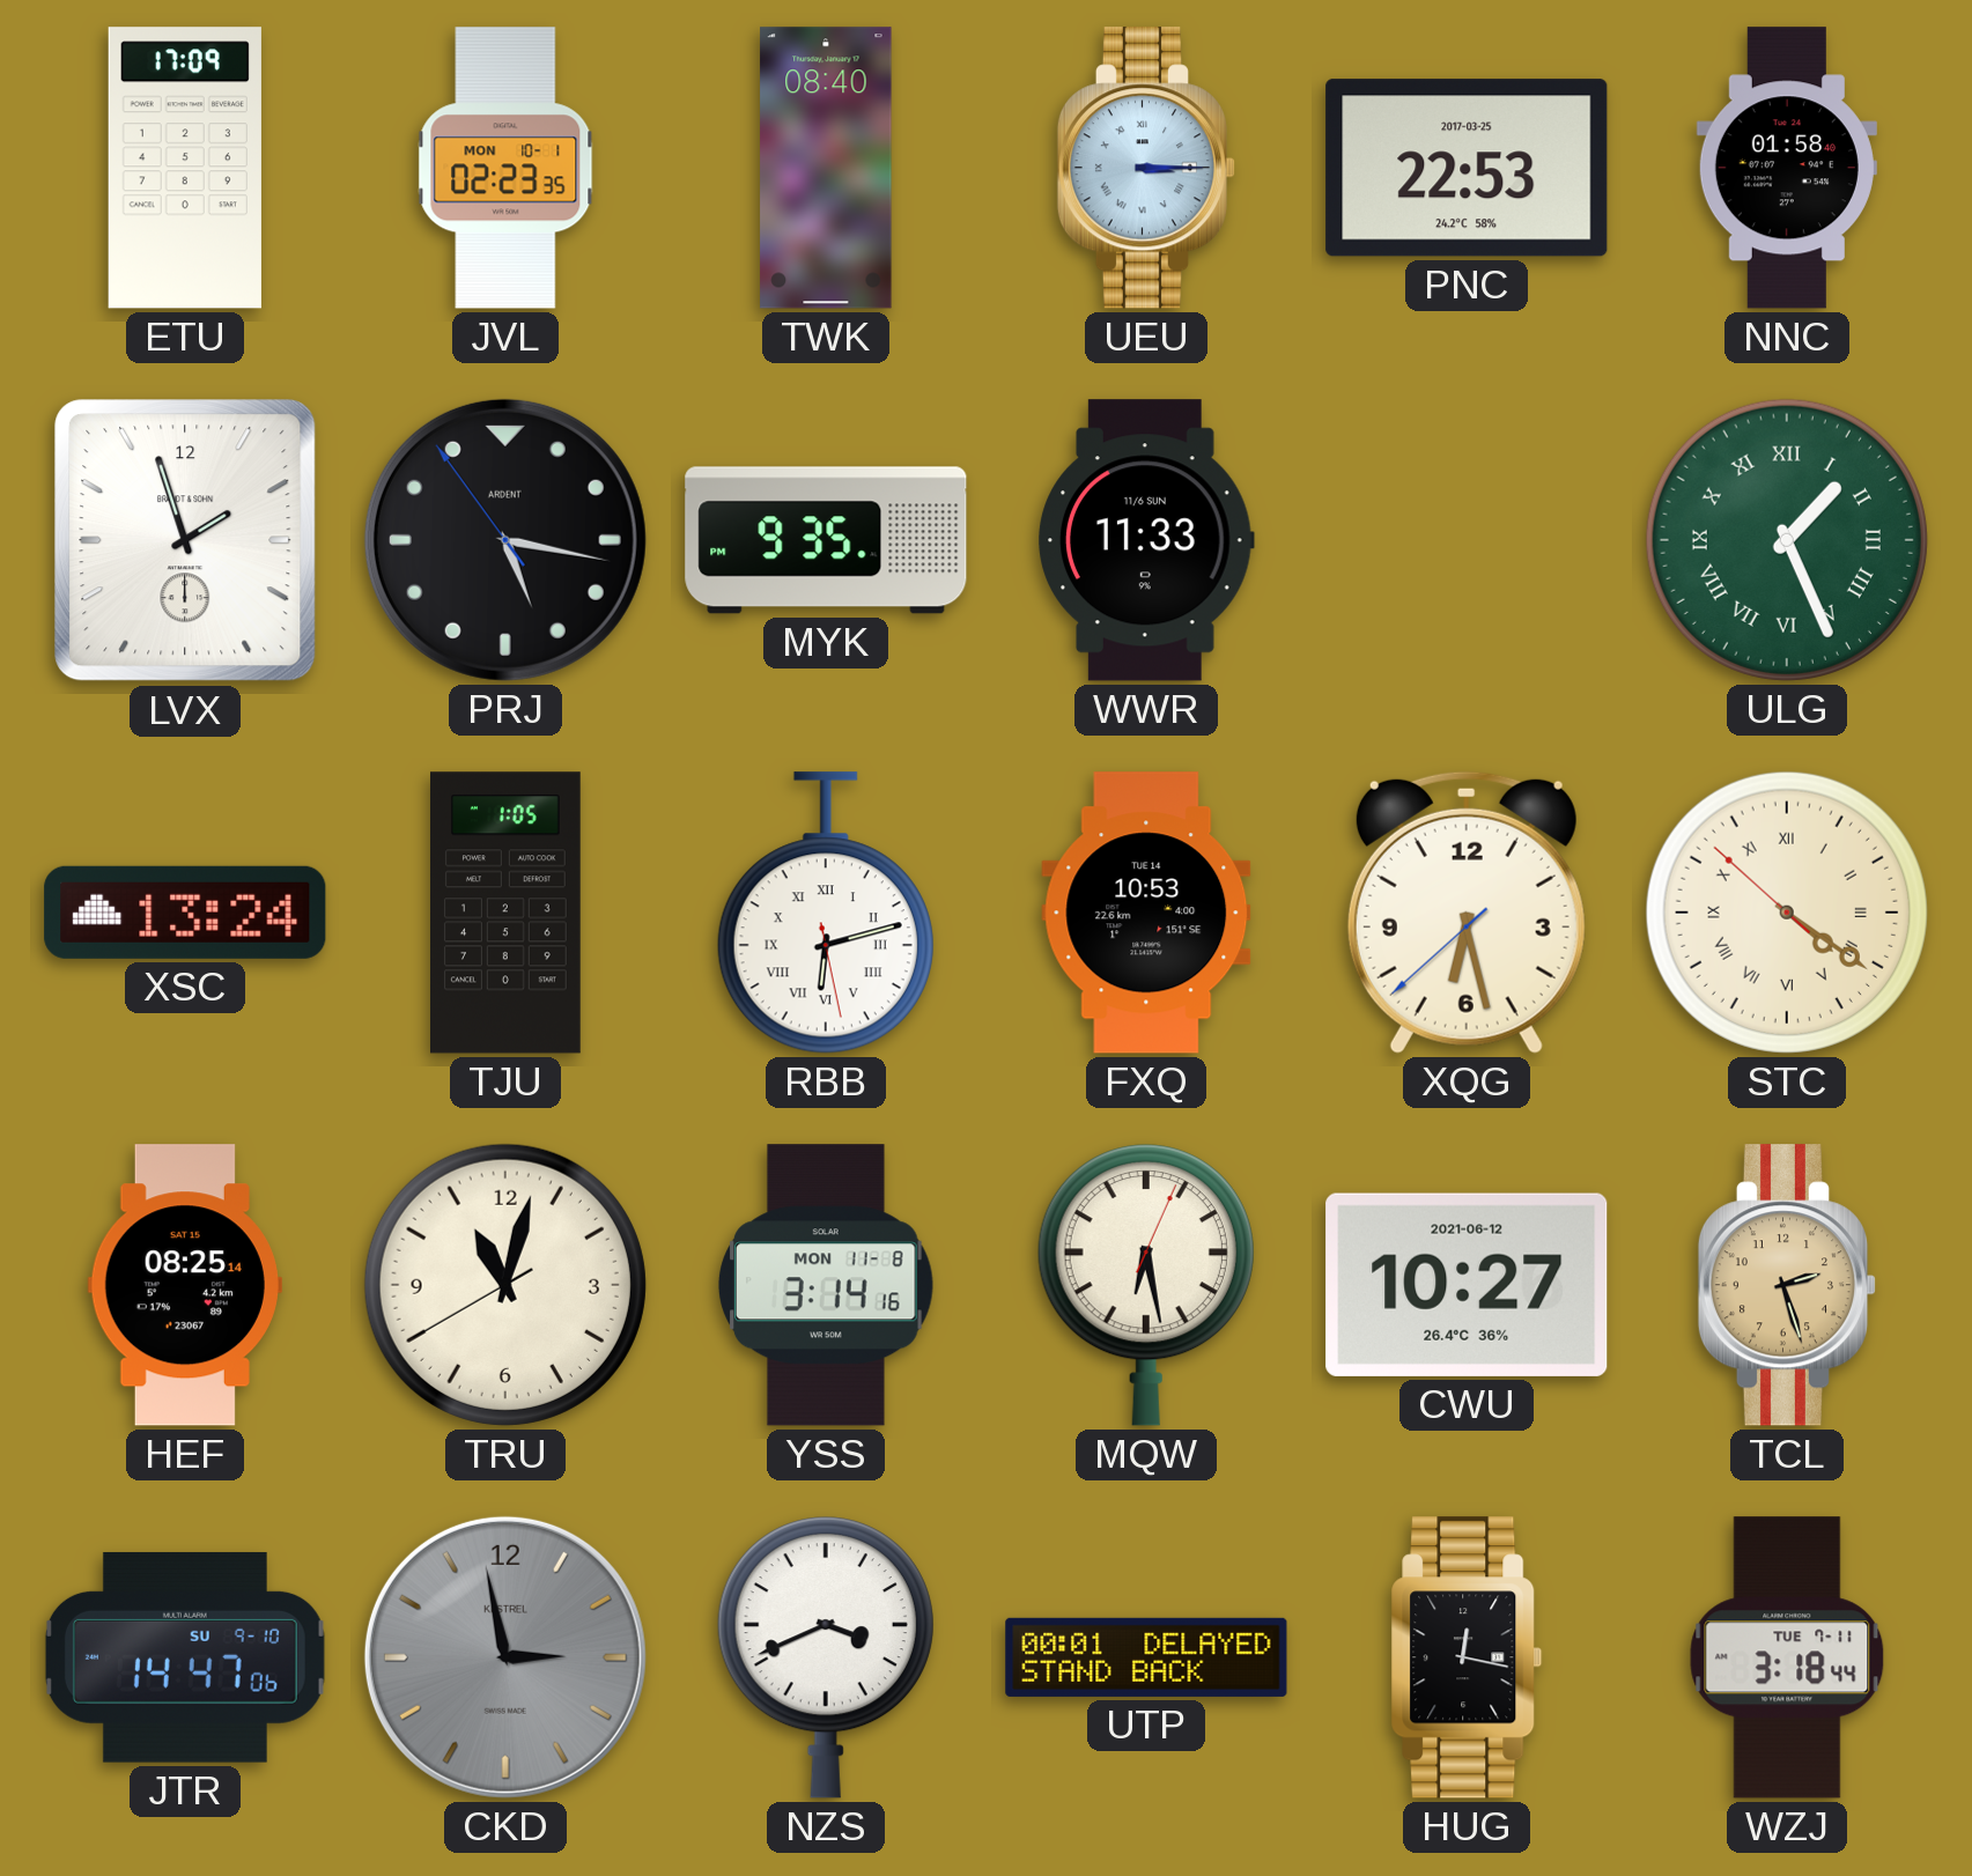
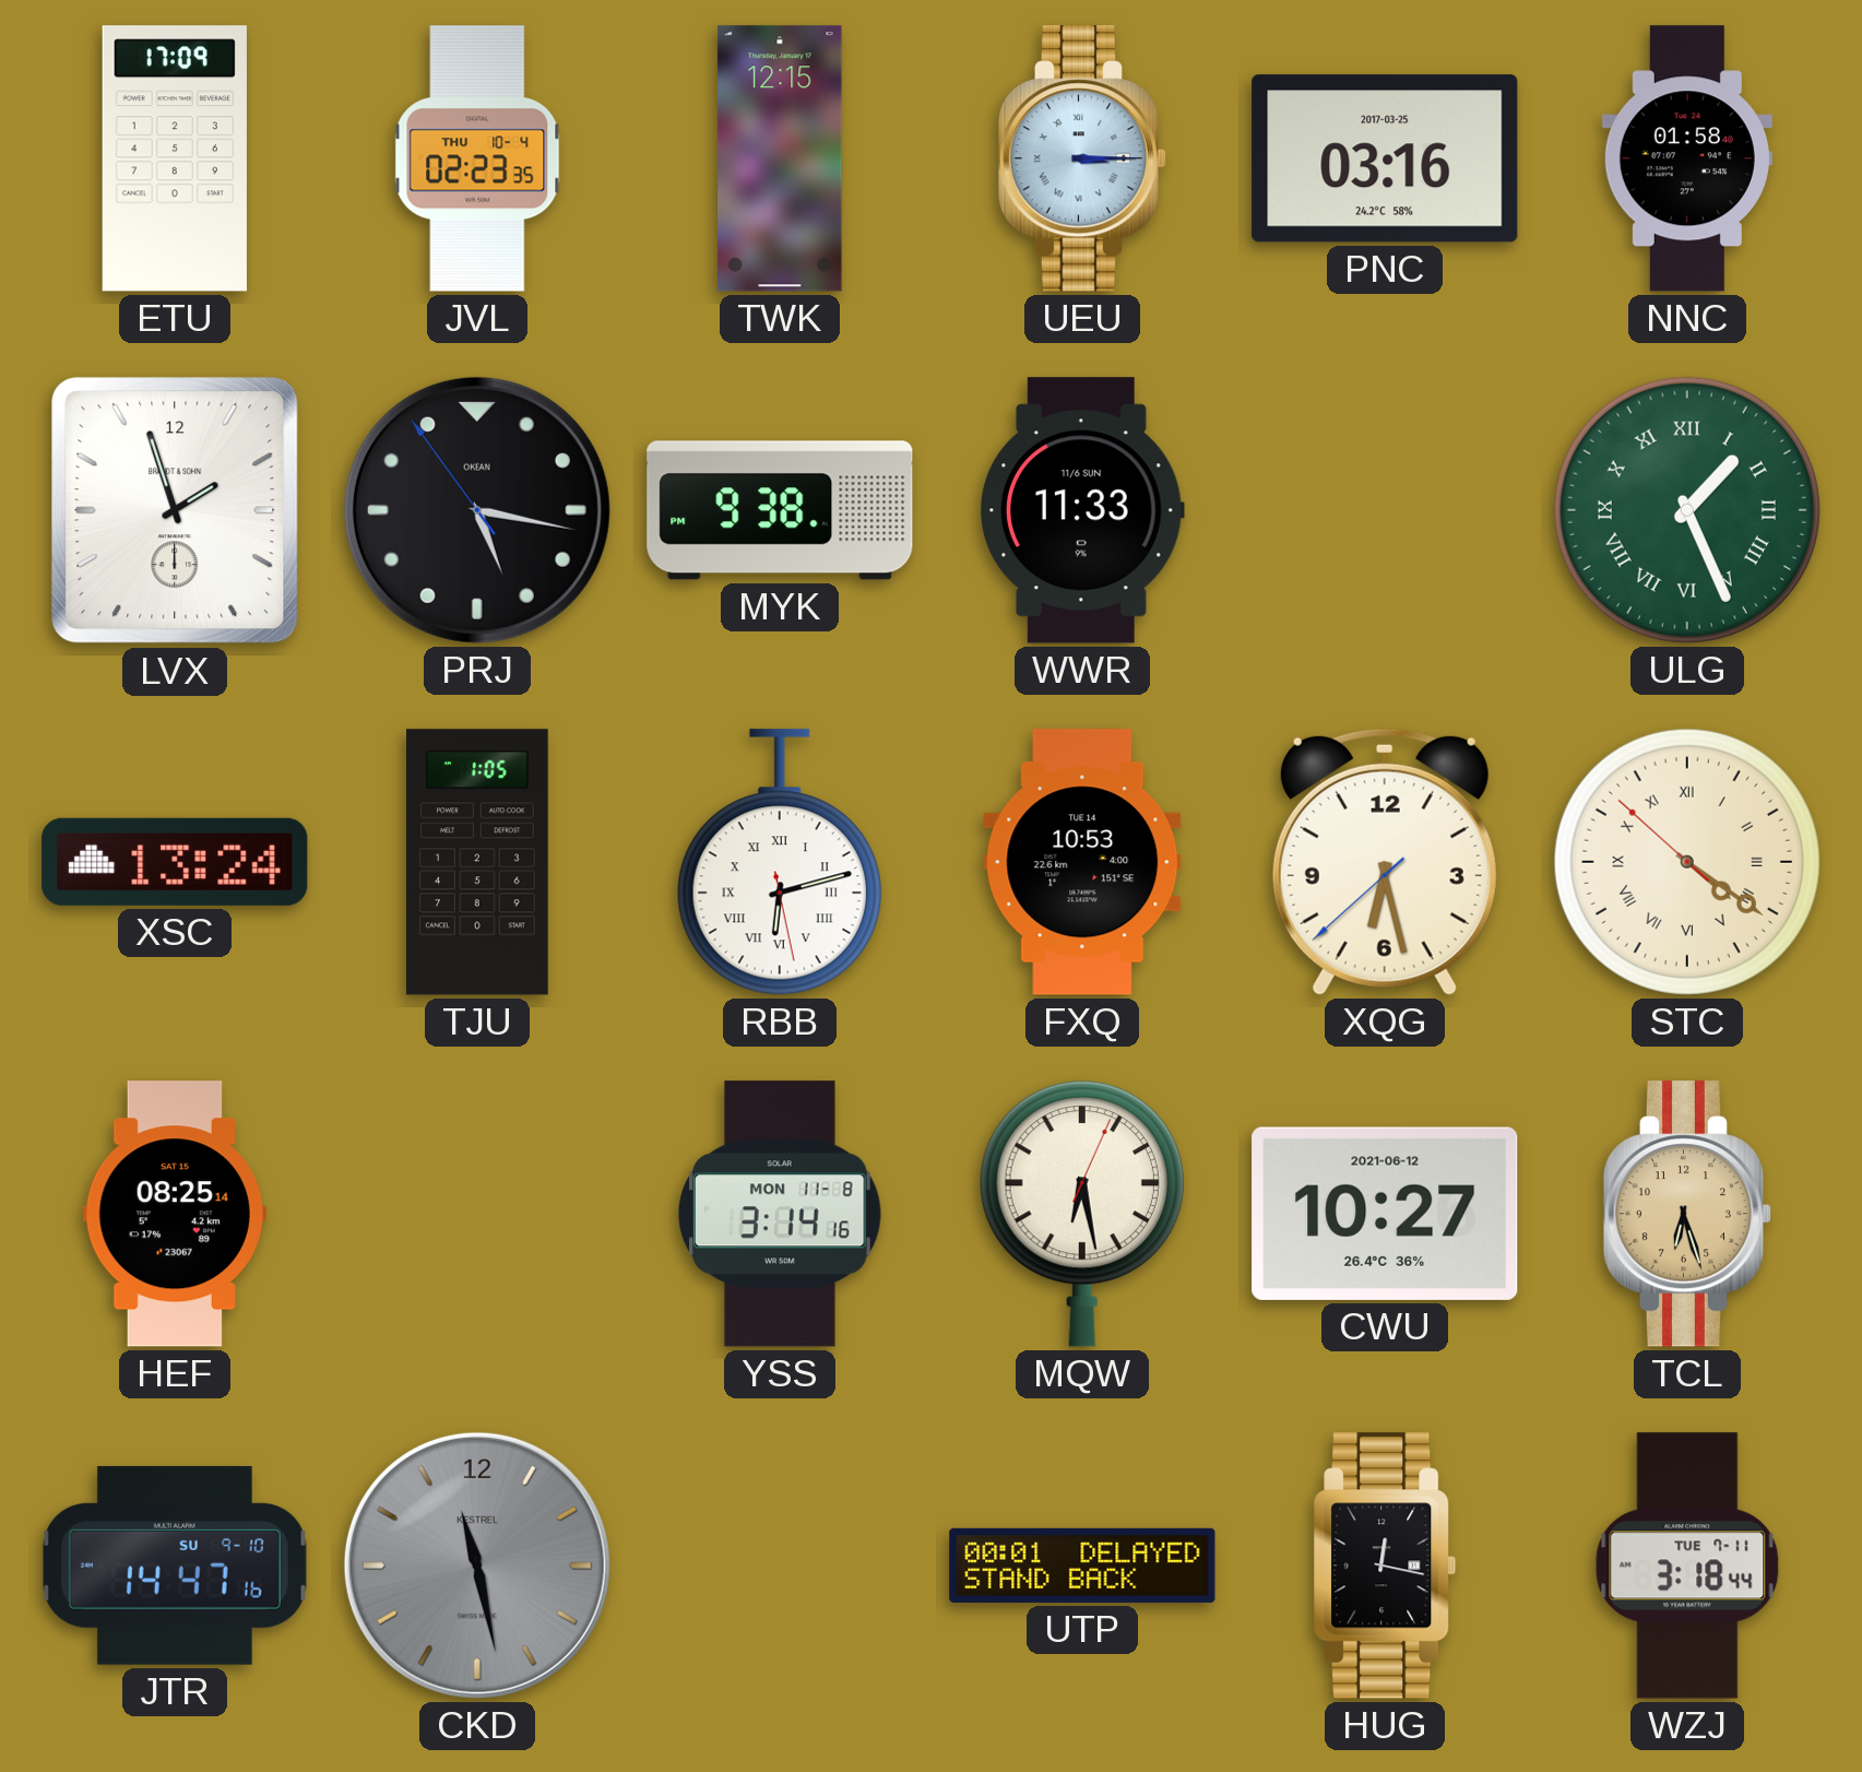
JVL date: MON 10-1 -> THU 10-4
TWK: 08:40 -> 12:15
PNC: 22:53 -> 03:16
PRJ brand: ARDENT -> OKEAN
MYK: 9:35 -> 9:38
TRU: 11:02 -> none
TCL: 2:27 -> 6:27
JTR: 14:47:06 -> 14:47:16
CKD: 2:58 -> 11:28
NZS: 3:41 -> none
